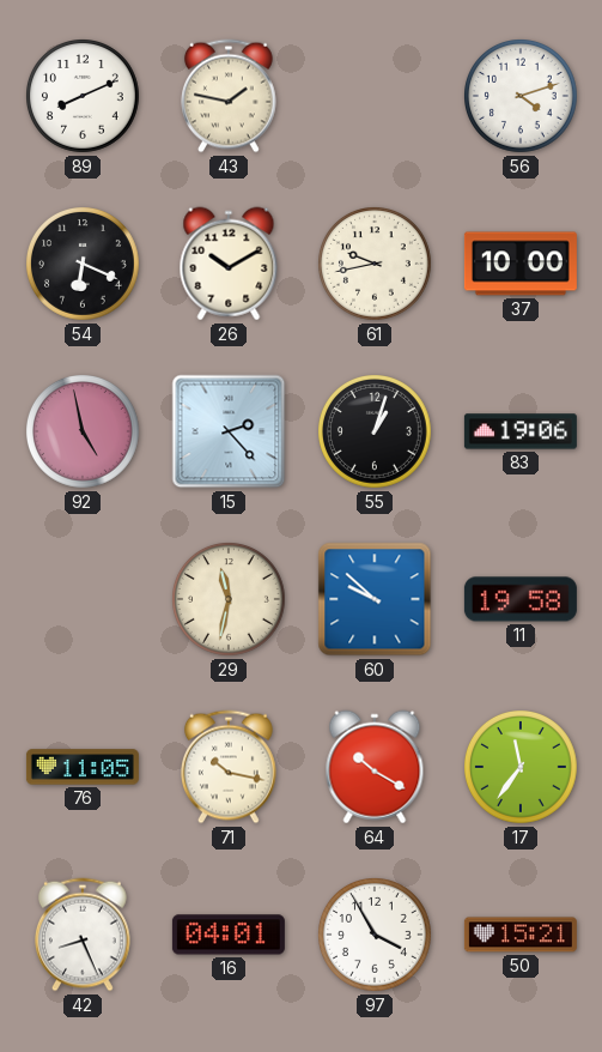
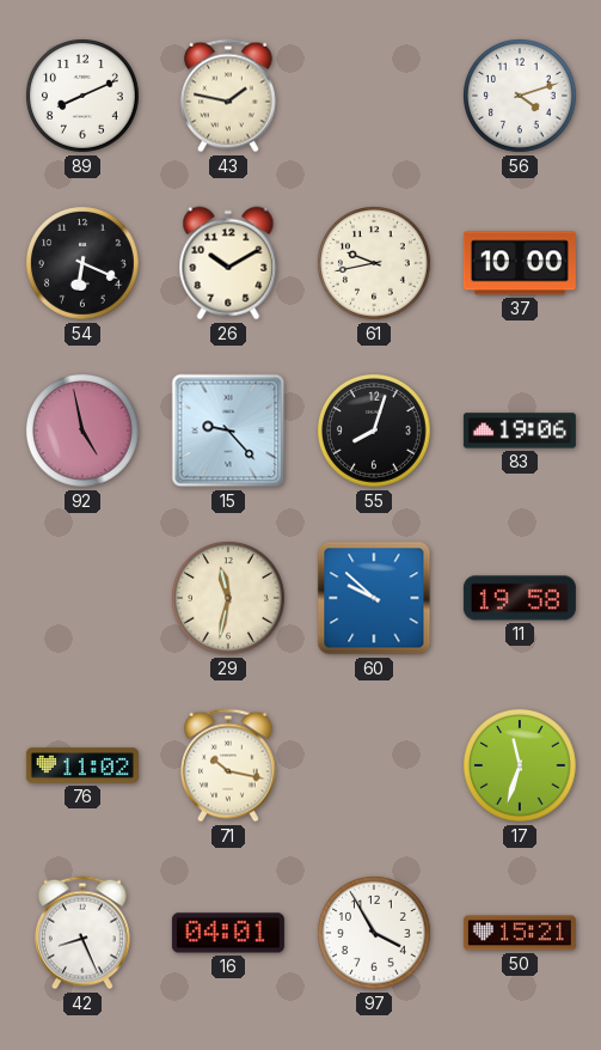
15: 2:23 -> 9:23
55: 1:03 -> 8:03
76: 11:05 -> 11:02
64: 10:20 -> none
17: 11:36 -> 11:33
